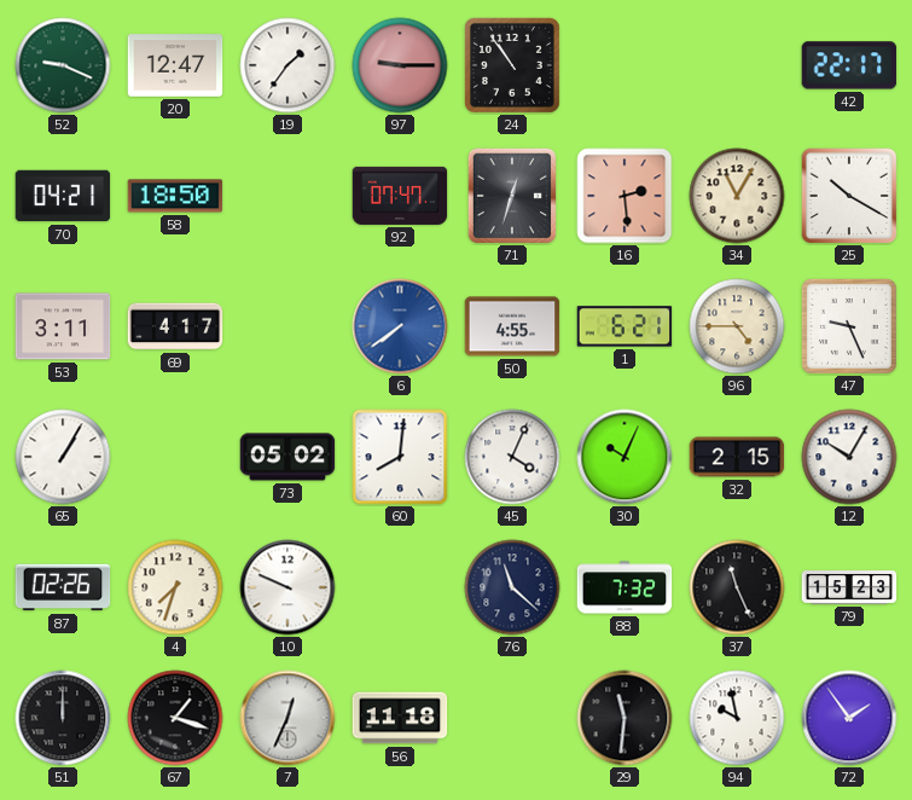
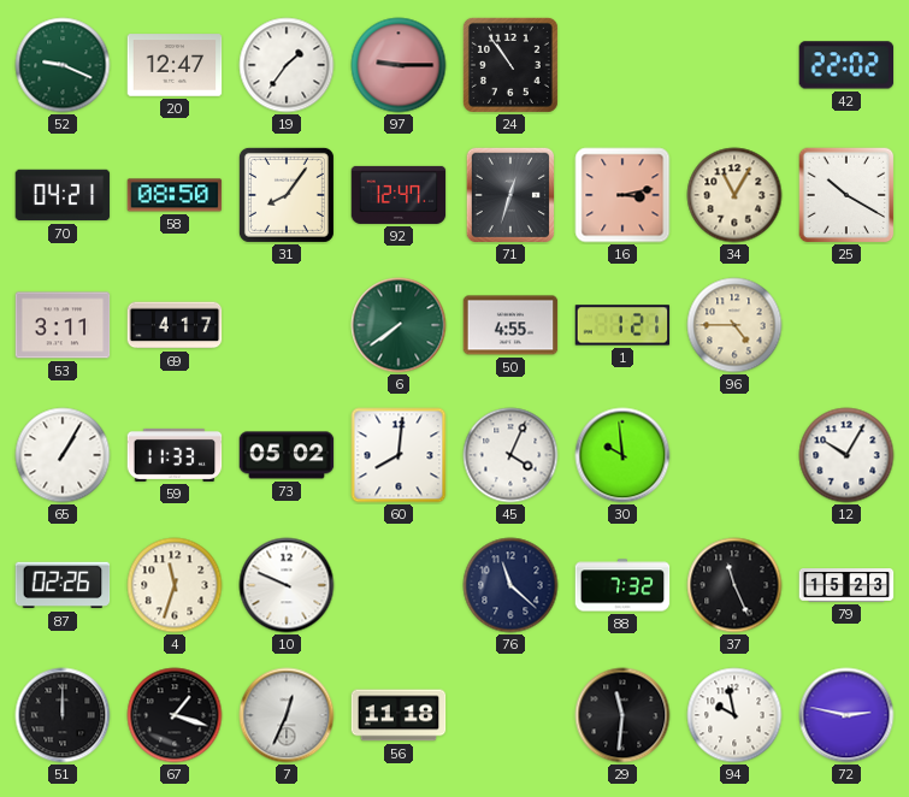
42: 22:17 -> 22:02
58: 18:50 -> 08:50
31: none -> 8:06
92: 07:47 -> 12:47
16: 2:29 -> 3:13
6 dial: blue -> green
1: 6:21 -> 1:21
47: 9:26 -> none
59: none -> 11:33
30: 10:04 -> 9:59
32: 2:15 -> none
4: 7:33 -> 11:33
72: 1:54 -> 2:47
